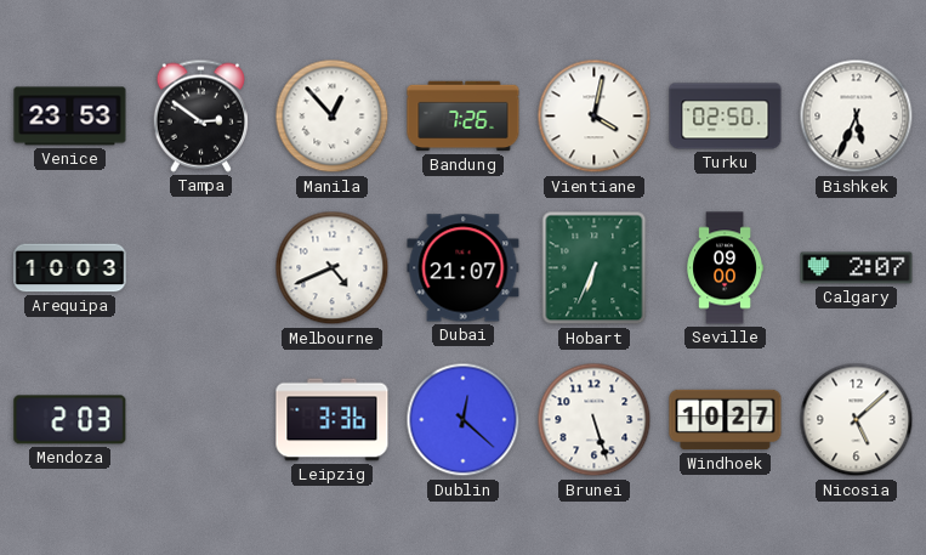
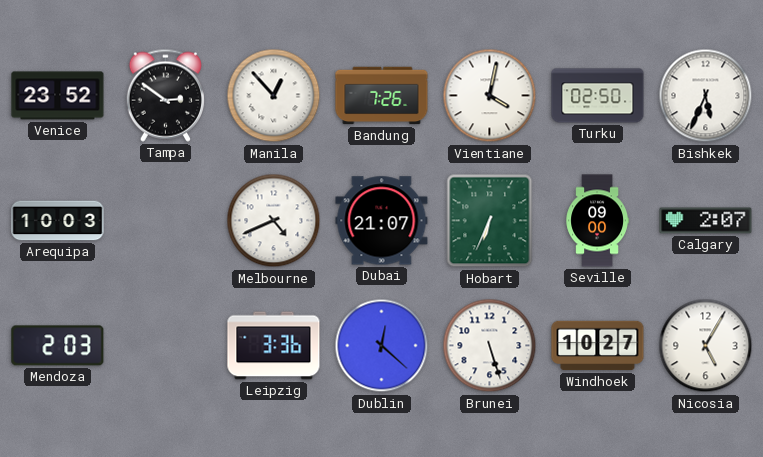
Venice: 23:53 -> 23:52
Nicosia: 5:08 -> 5:05
